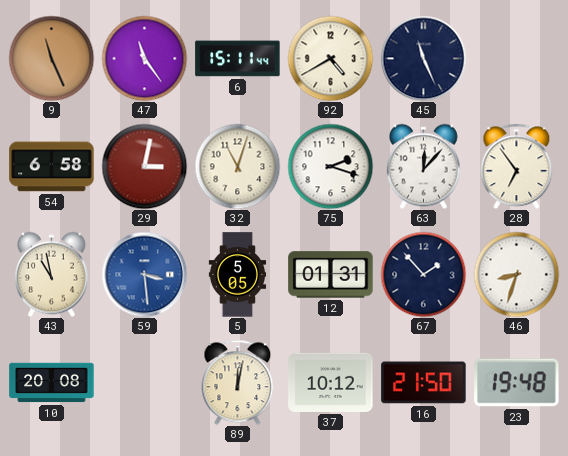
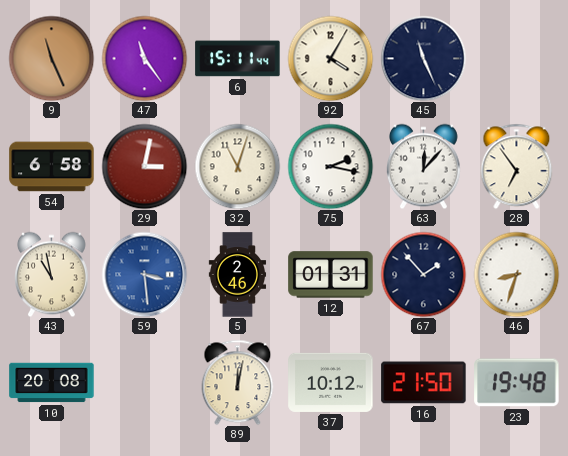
92: 4:40 -> 4:05
75: 2:18 -> 2:17
5: 5:05 -> 2:46
